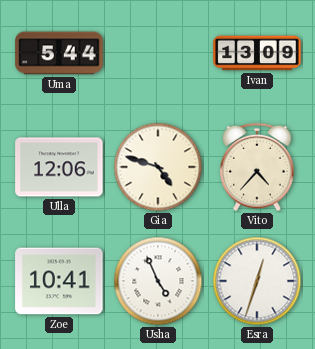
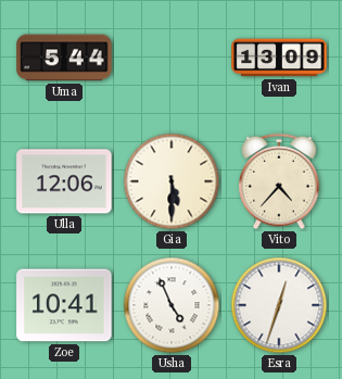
Gia: 4:48 -> 5:30
